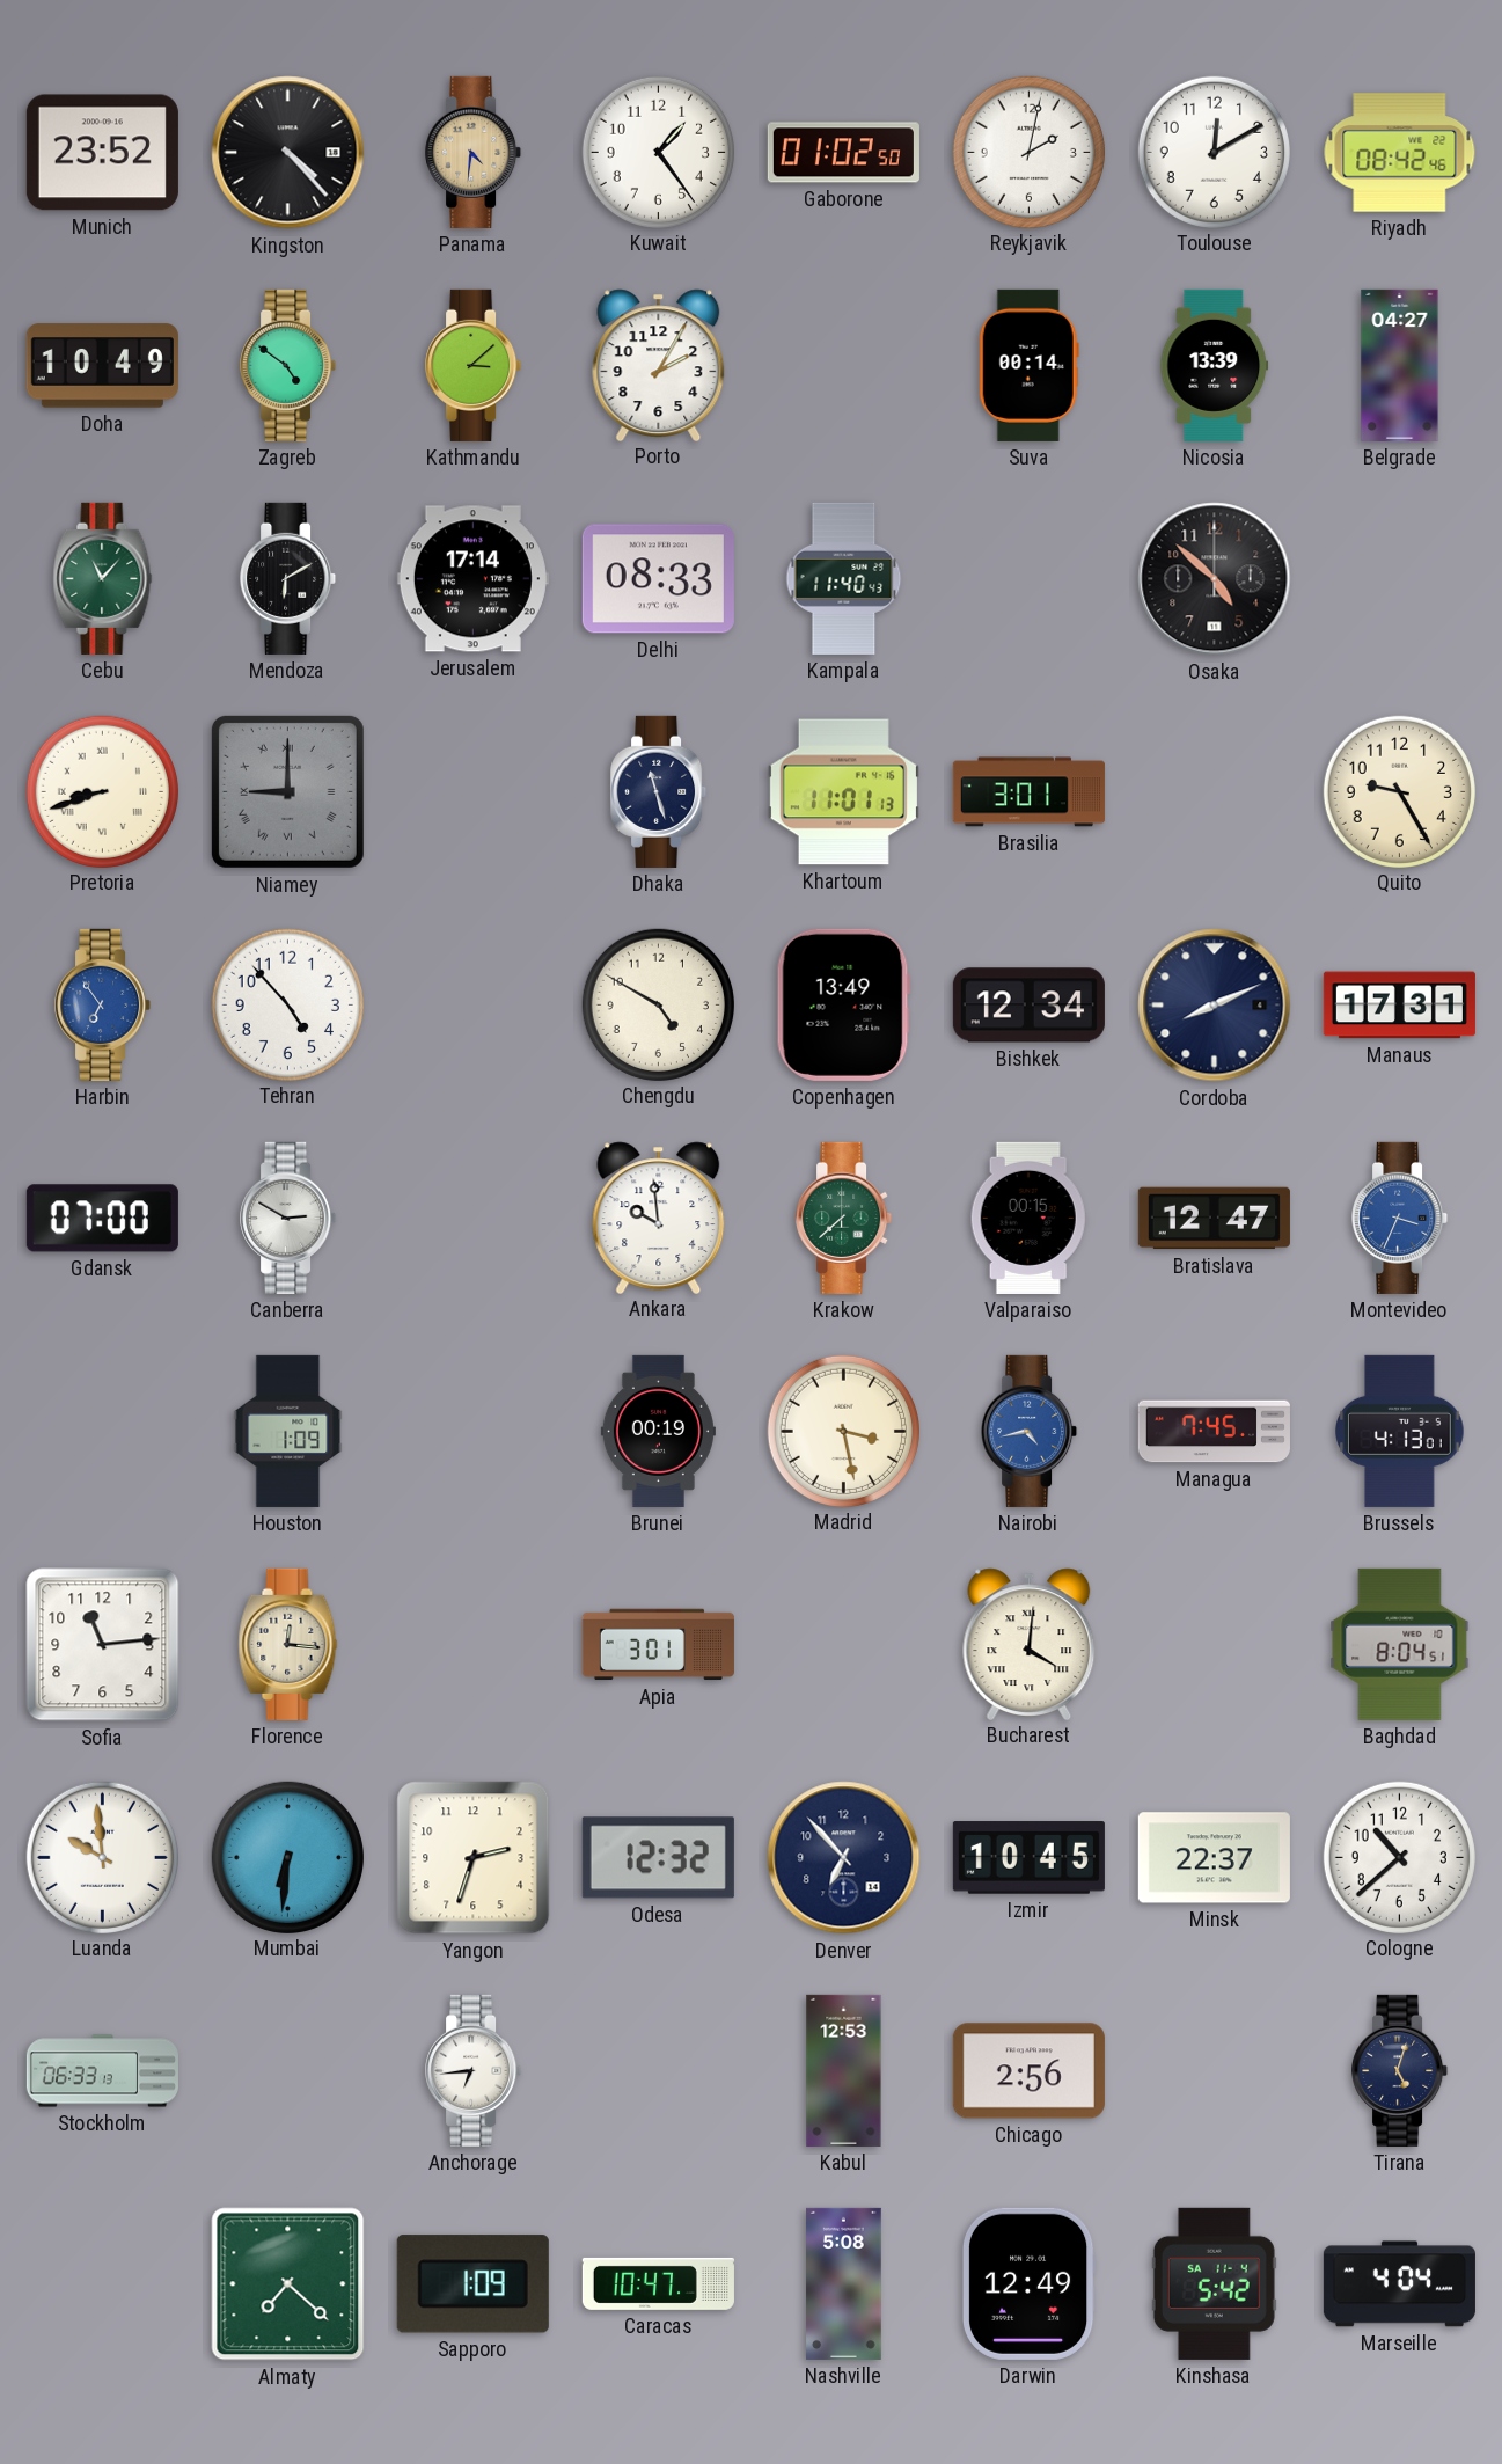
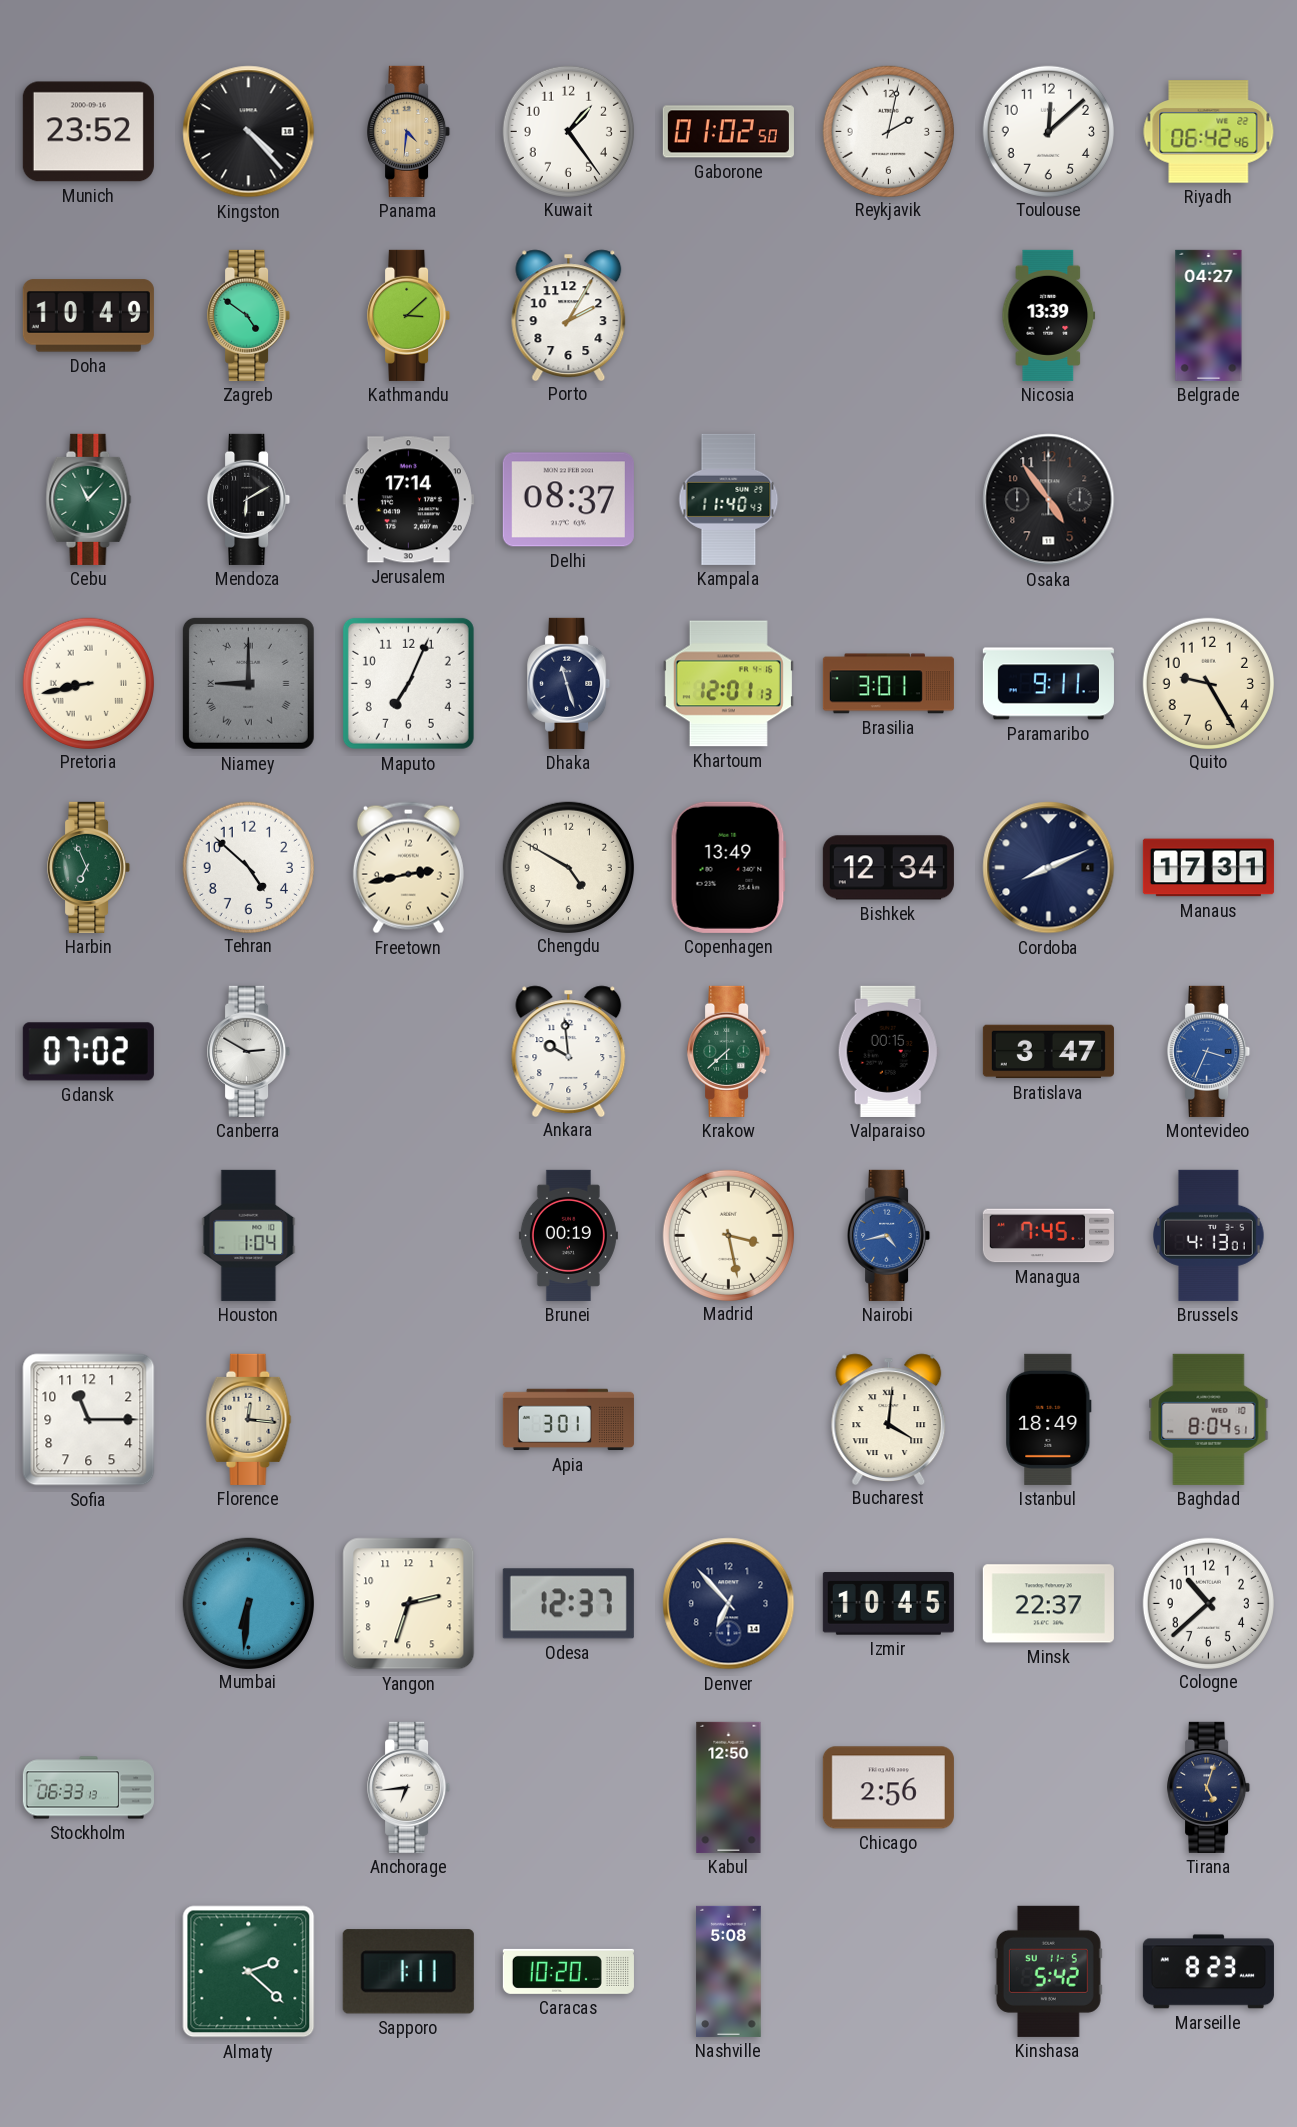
Toulouse: 12:10 -> 12:08
Riyadh: 08:42 -> 06:42
Suva: 00:14 -> none
Delhi: 08:33 -> 08:37
Osaka: 4:52 -> 4:54
Pretoria: 8:42 -> 8:43
Maputo: none -> 7:04
Khartoum: 11:01 -> 12:01
Paramaribo: none -> 9:11
Harbin: 6:54 -> 6:56
Harbin dial: blue -> green
Tehran: 4:53 -> 4:52
Freetown: none -> 2:43
Gdansk: 07:00 -> 07:02
Bratislava: 12:47 -> 3:47
Houston: 1:09 -> 1:04
Sofia: 11:14 -> 11:15
Istanbul: none -> 18:49
Luanda: 9:59 -> none
Odesa: 12:32 -> 12:37
Kabul: 12:53 -> 12:50
Almaty: 7:22 -> 2:22
Sapporo: 1:09 -> 1:11
Caracas: 10:47 -> 10:20
Darwin: 12:49 -> none
Kinshasa date: SA 11-4 -> SU 11-5
Marseille: 4:04 -> 8:23
